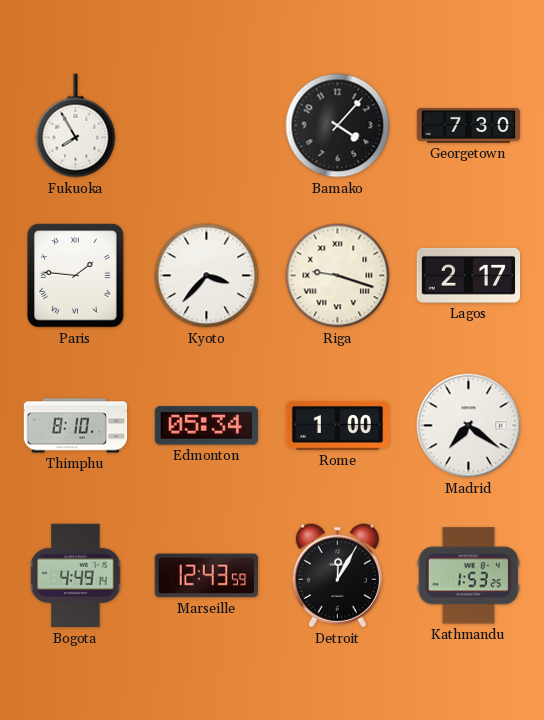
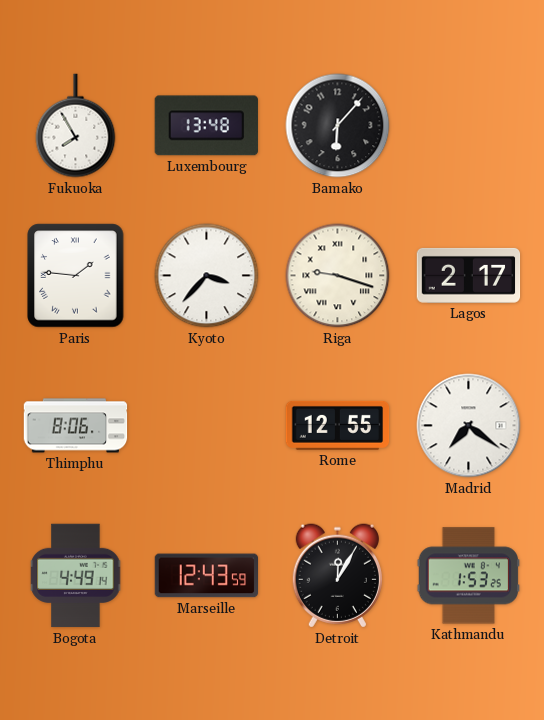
Luxembourg: none -> 13:48
Bamako: 4:07 -> 6:07
Georgetown: 7:30 -> none
Thimphu: 8:10 -> 8:06
Edmonton: 05:34 -> none
Rome: 1:00 -> 12:55
